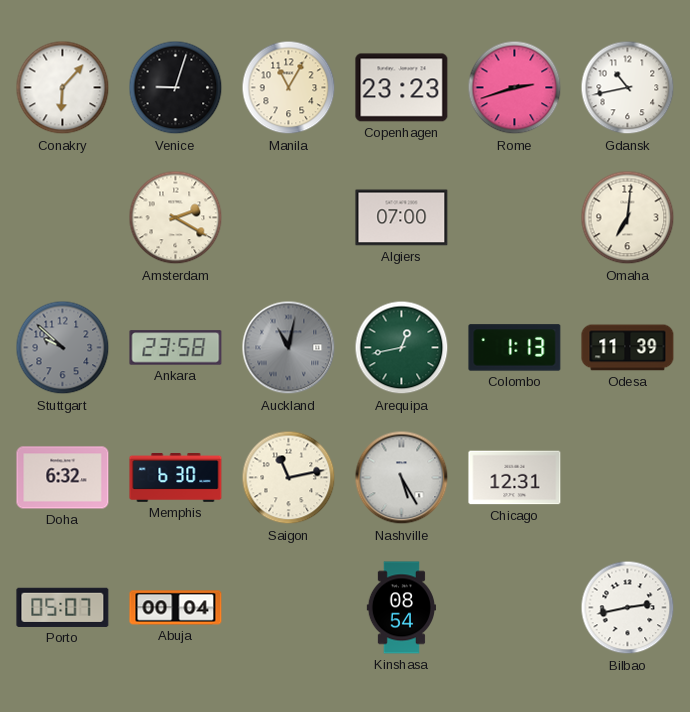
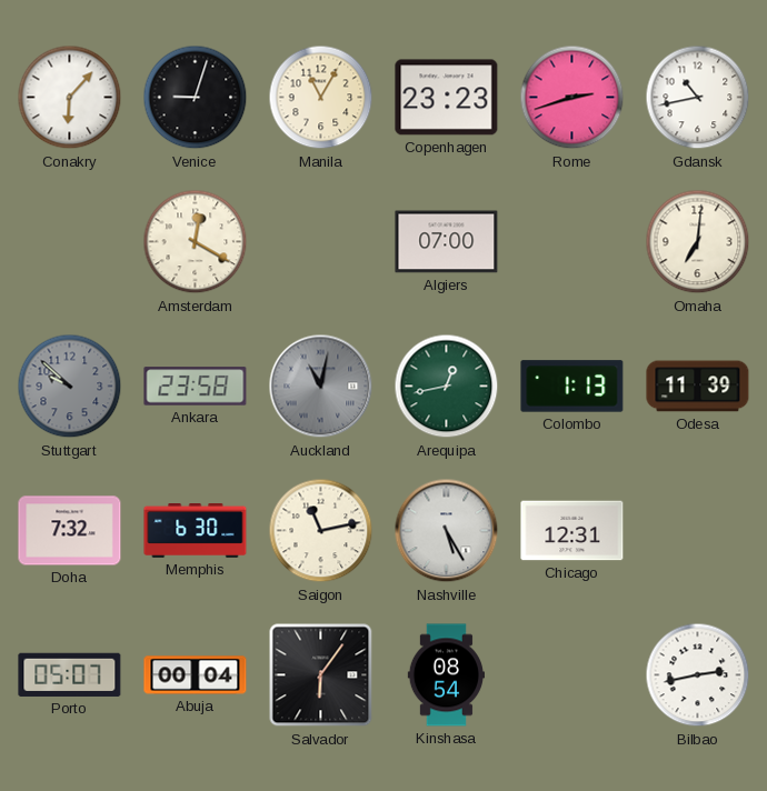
Amsterdam: 2:20 -> 12:20
Doha: 6:32 -> 7:32
Salvador: none -> 6:06
